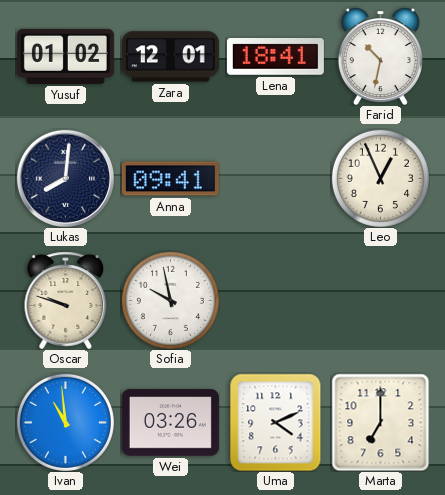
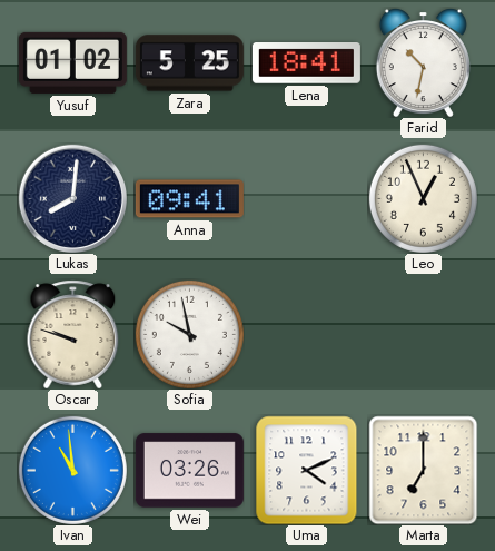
Zara: 12:01 -> 5:25
